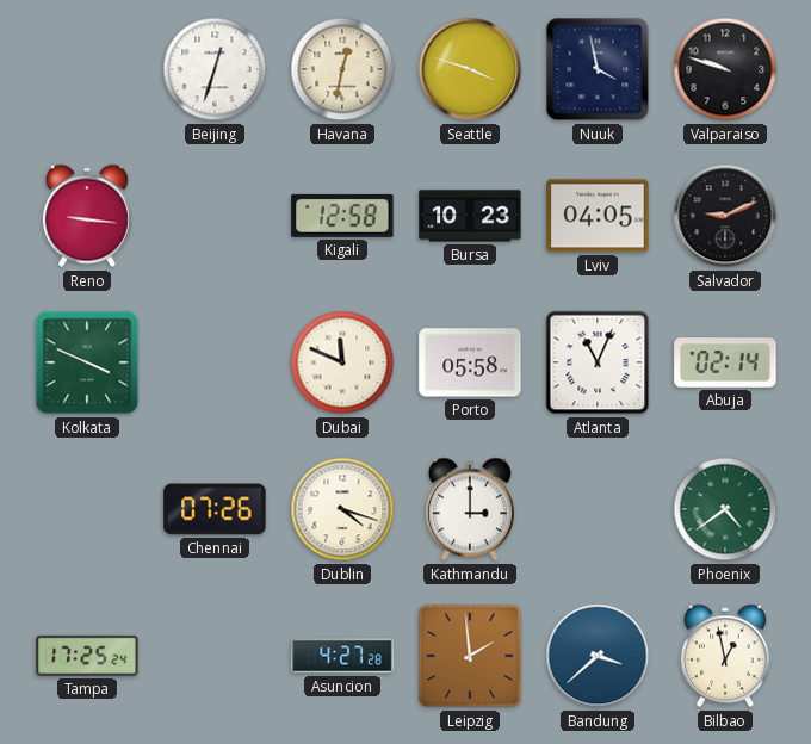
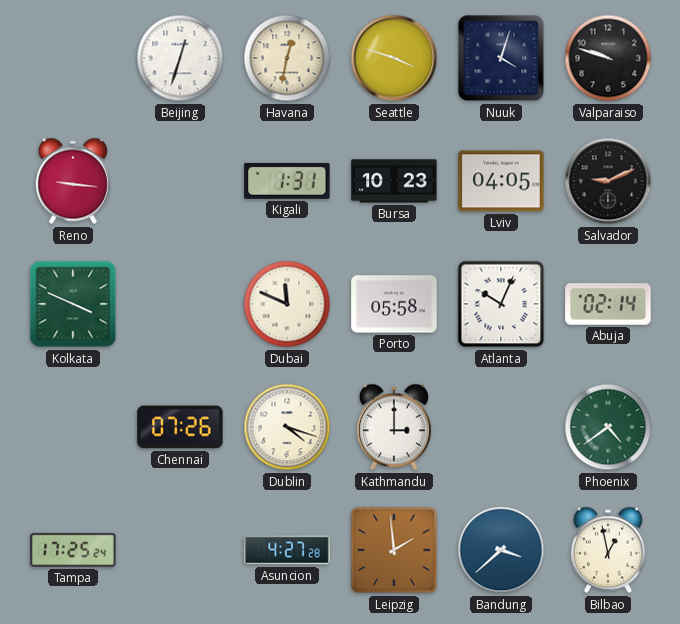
Nuuk: 3:58 -> 4:03
Kigali: 12:58 -> 1:31
Atlanta: 11:04 -> 10:04
